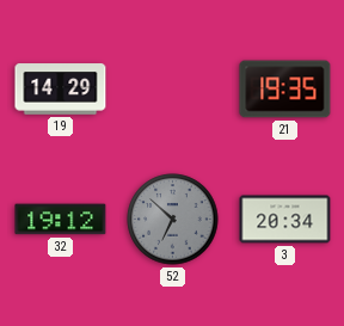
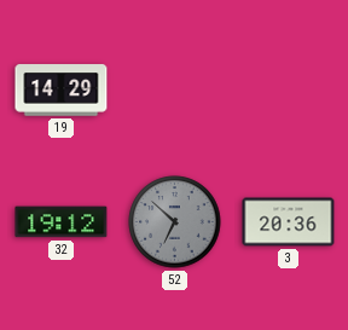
21: 19:35 -> none
3: 20:34 -> 20:36
